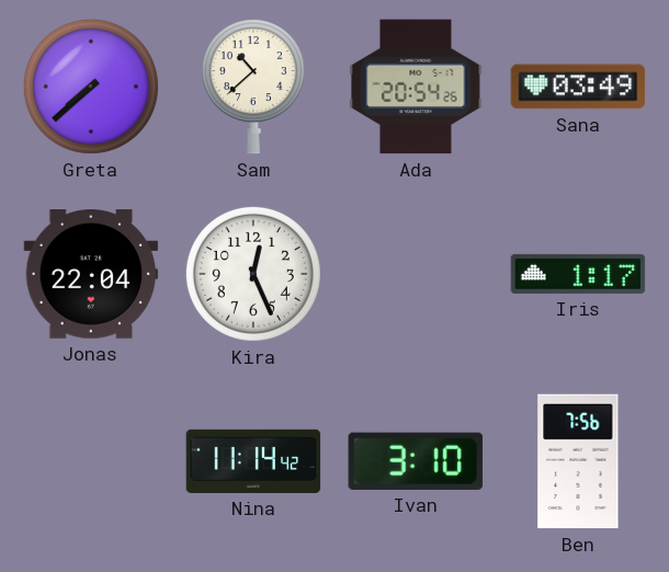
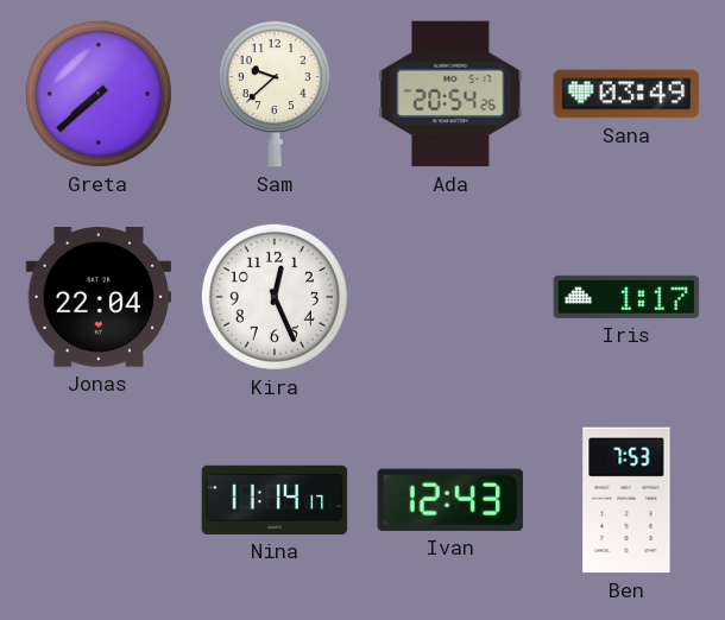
Sam: 10:38 -> 9:38
Nina: 11:14:42 -> 11:14:17
Ivan: 3:10 -> 12:43
Ben: 7:56 -> 7:53
